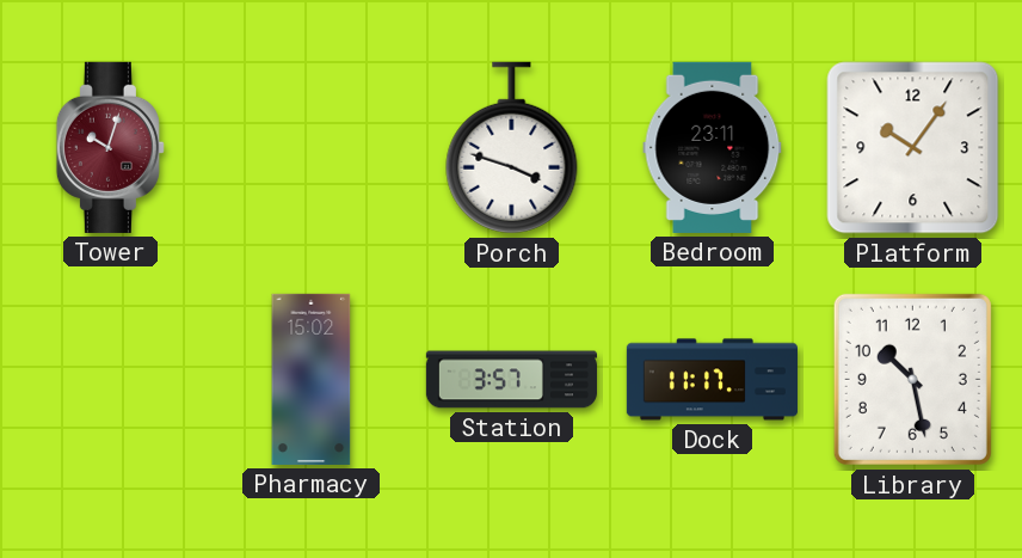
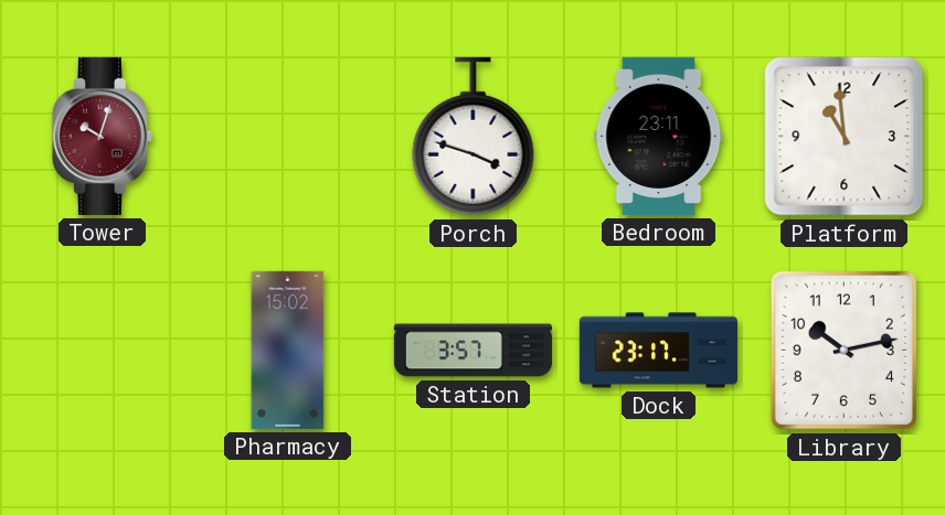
Platform: 10:06 -> 10:59
Dock: 11:17 -> 23:17
Library: 10:28 -> 10:13
